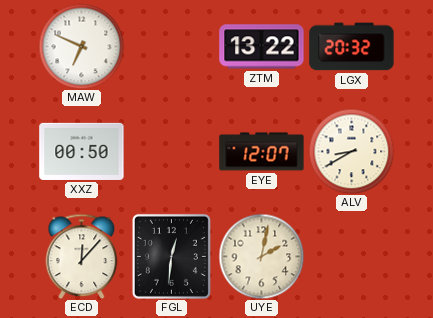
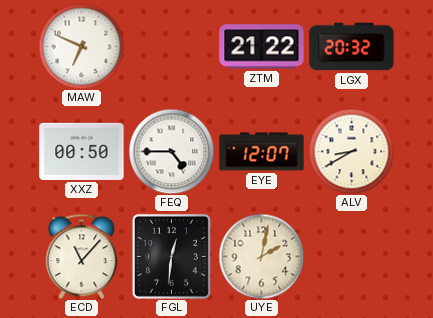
ZTM: 13:22 -> 21:22
FEQ: none -> 4:45
ECD: 12:07 -> 11:07
